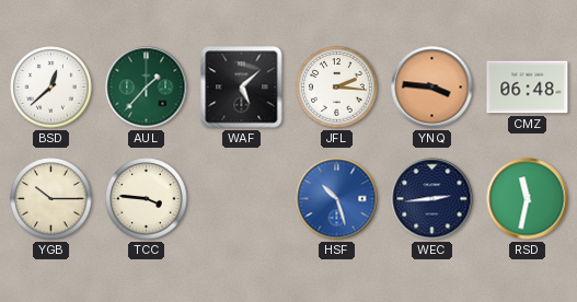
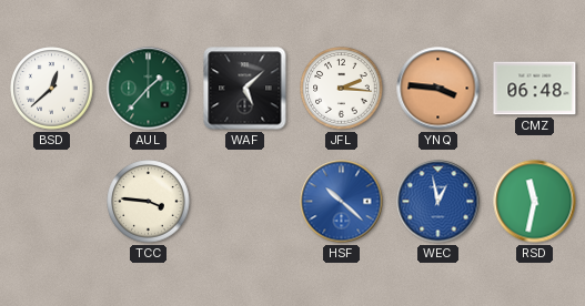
YGB: 10:15 -> none
HSF: 10:27 -> 10:22
WEC: 2:44 -> 12:58
WEC dial: navy -> blue
